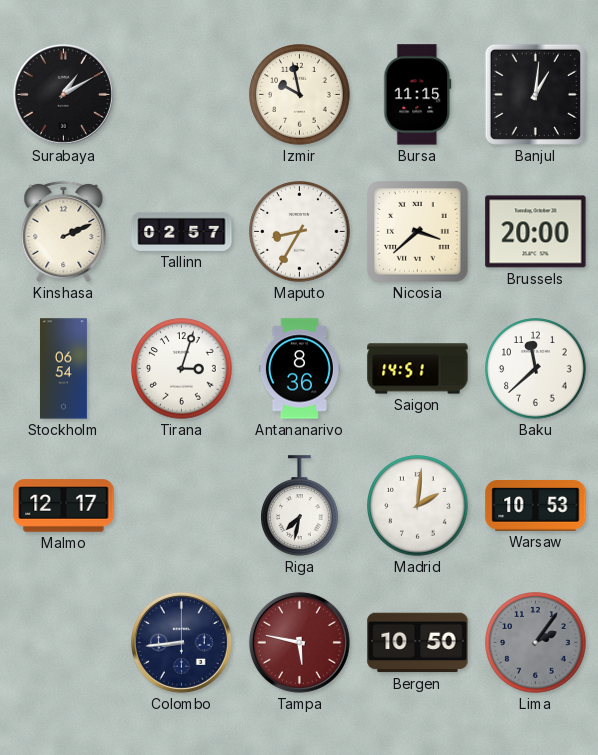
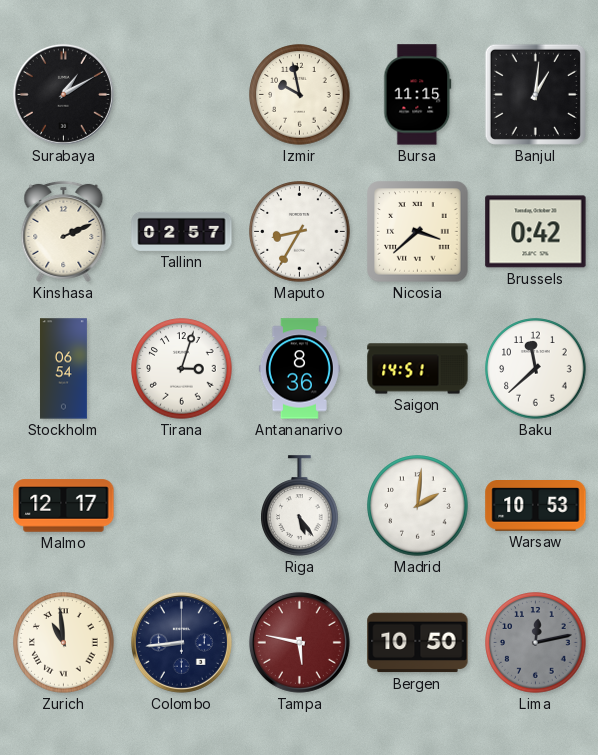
Brussels: 20:00 -> 0:42
Riga: 7:32 -> 5:24
Zurich: none -> 10:59
Lima: 2:06 -> 12:13
